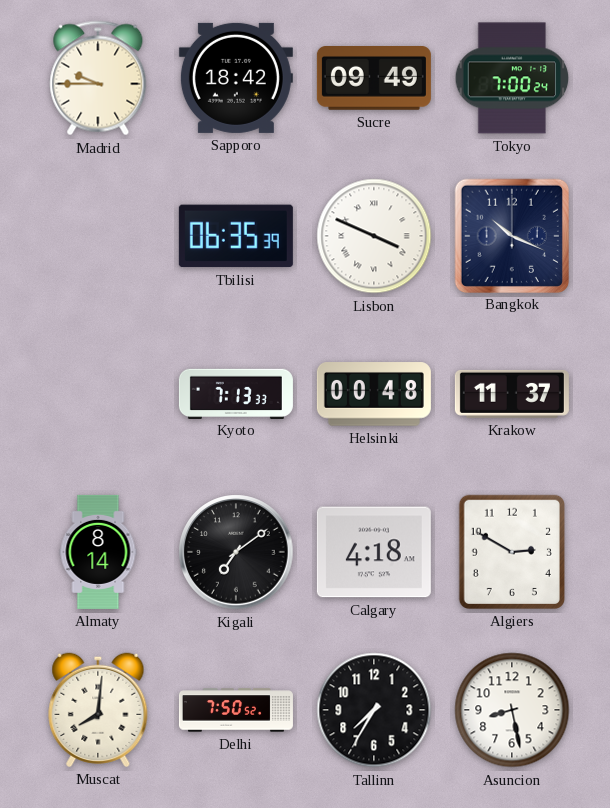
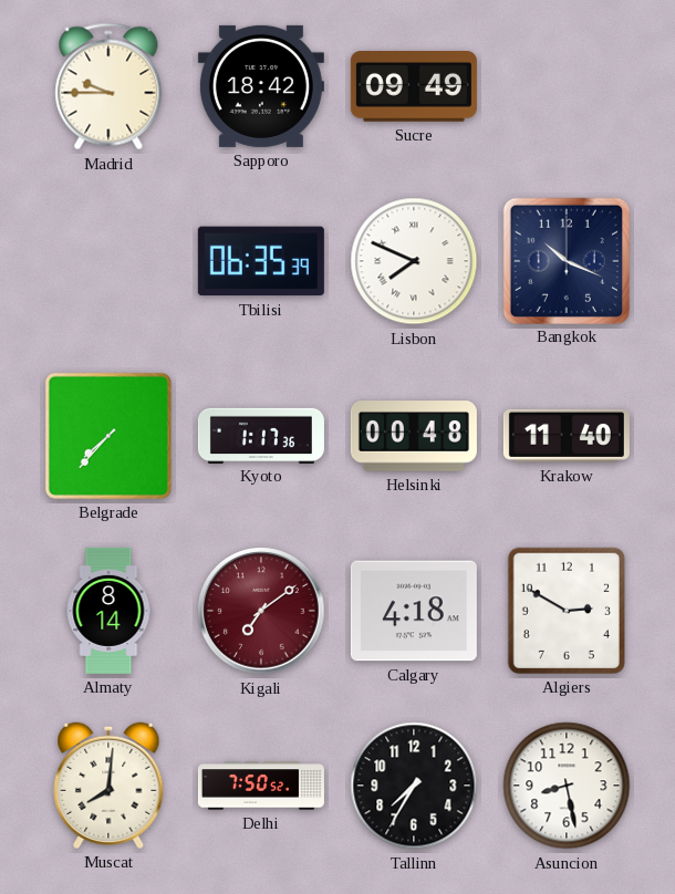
Tokyo: 7:00 -> none
Lisbon: 3:49 -> 7:49
Belgrade: none -> 7:37
Kyoto: 7:13 -> 1:17
Krakow: 11:37 -> 11:40
Kigali dial: black -> burgundy
